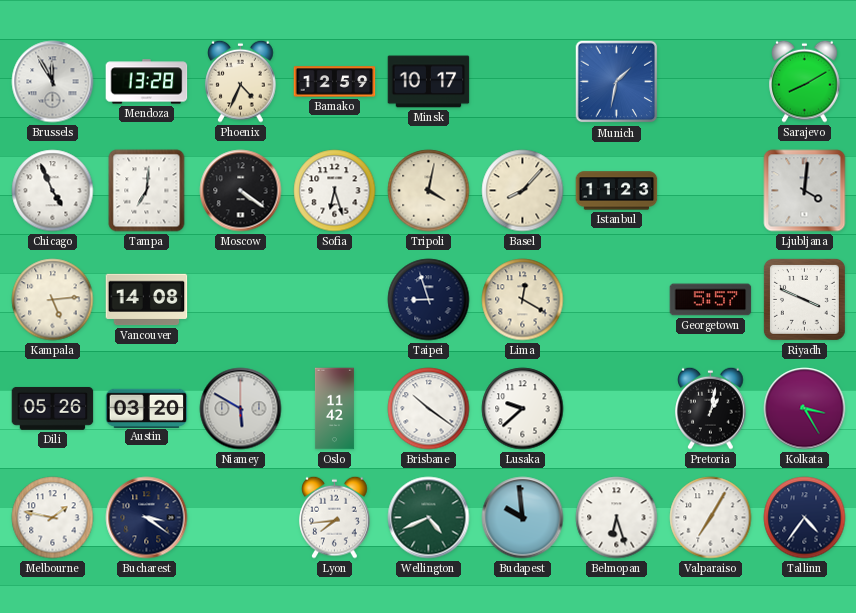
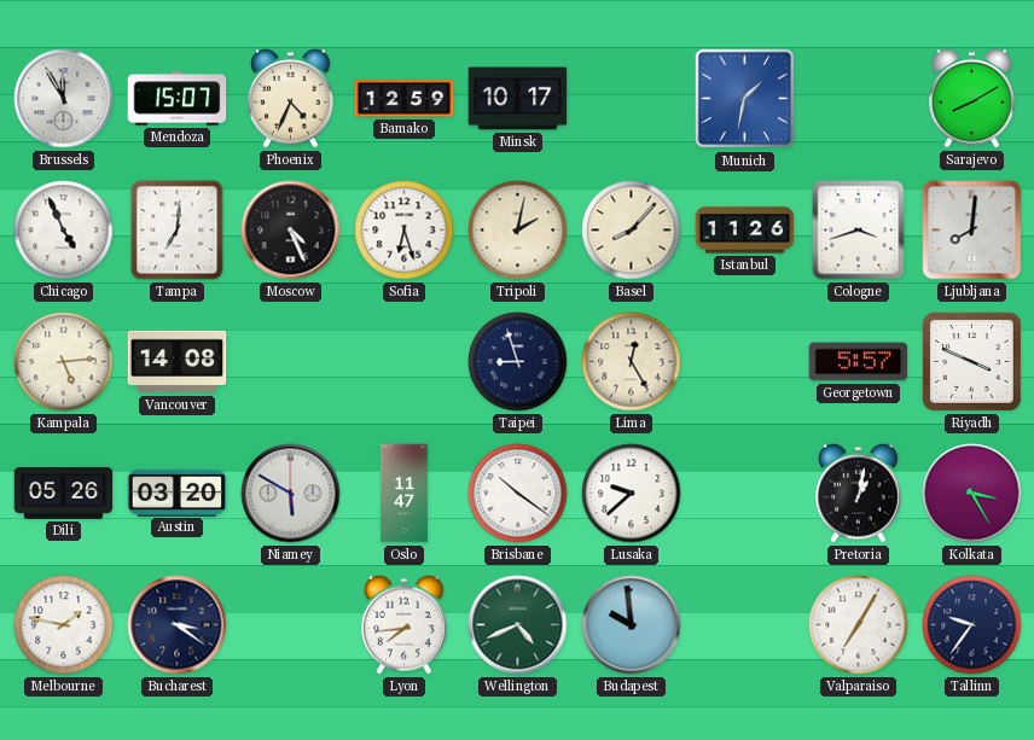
Mendoza: 13:28 -> 15:07
Moscow: 4:21 -> 4:26
Tripoli: 4:02 -> 2:02
Istanbul: 11:23 -> 11:26
Cologne: none -> 3:42
Ljubljana: 4:01 -> 8:01
Lima: 12:20 -> 12:25
Oslo: 11:42 -> 11:47
Belmopan: 6:27 -> none
Tallinn: 4:36 -> 9:36
